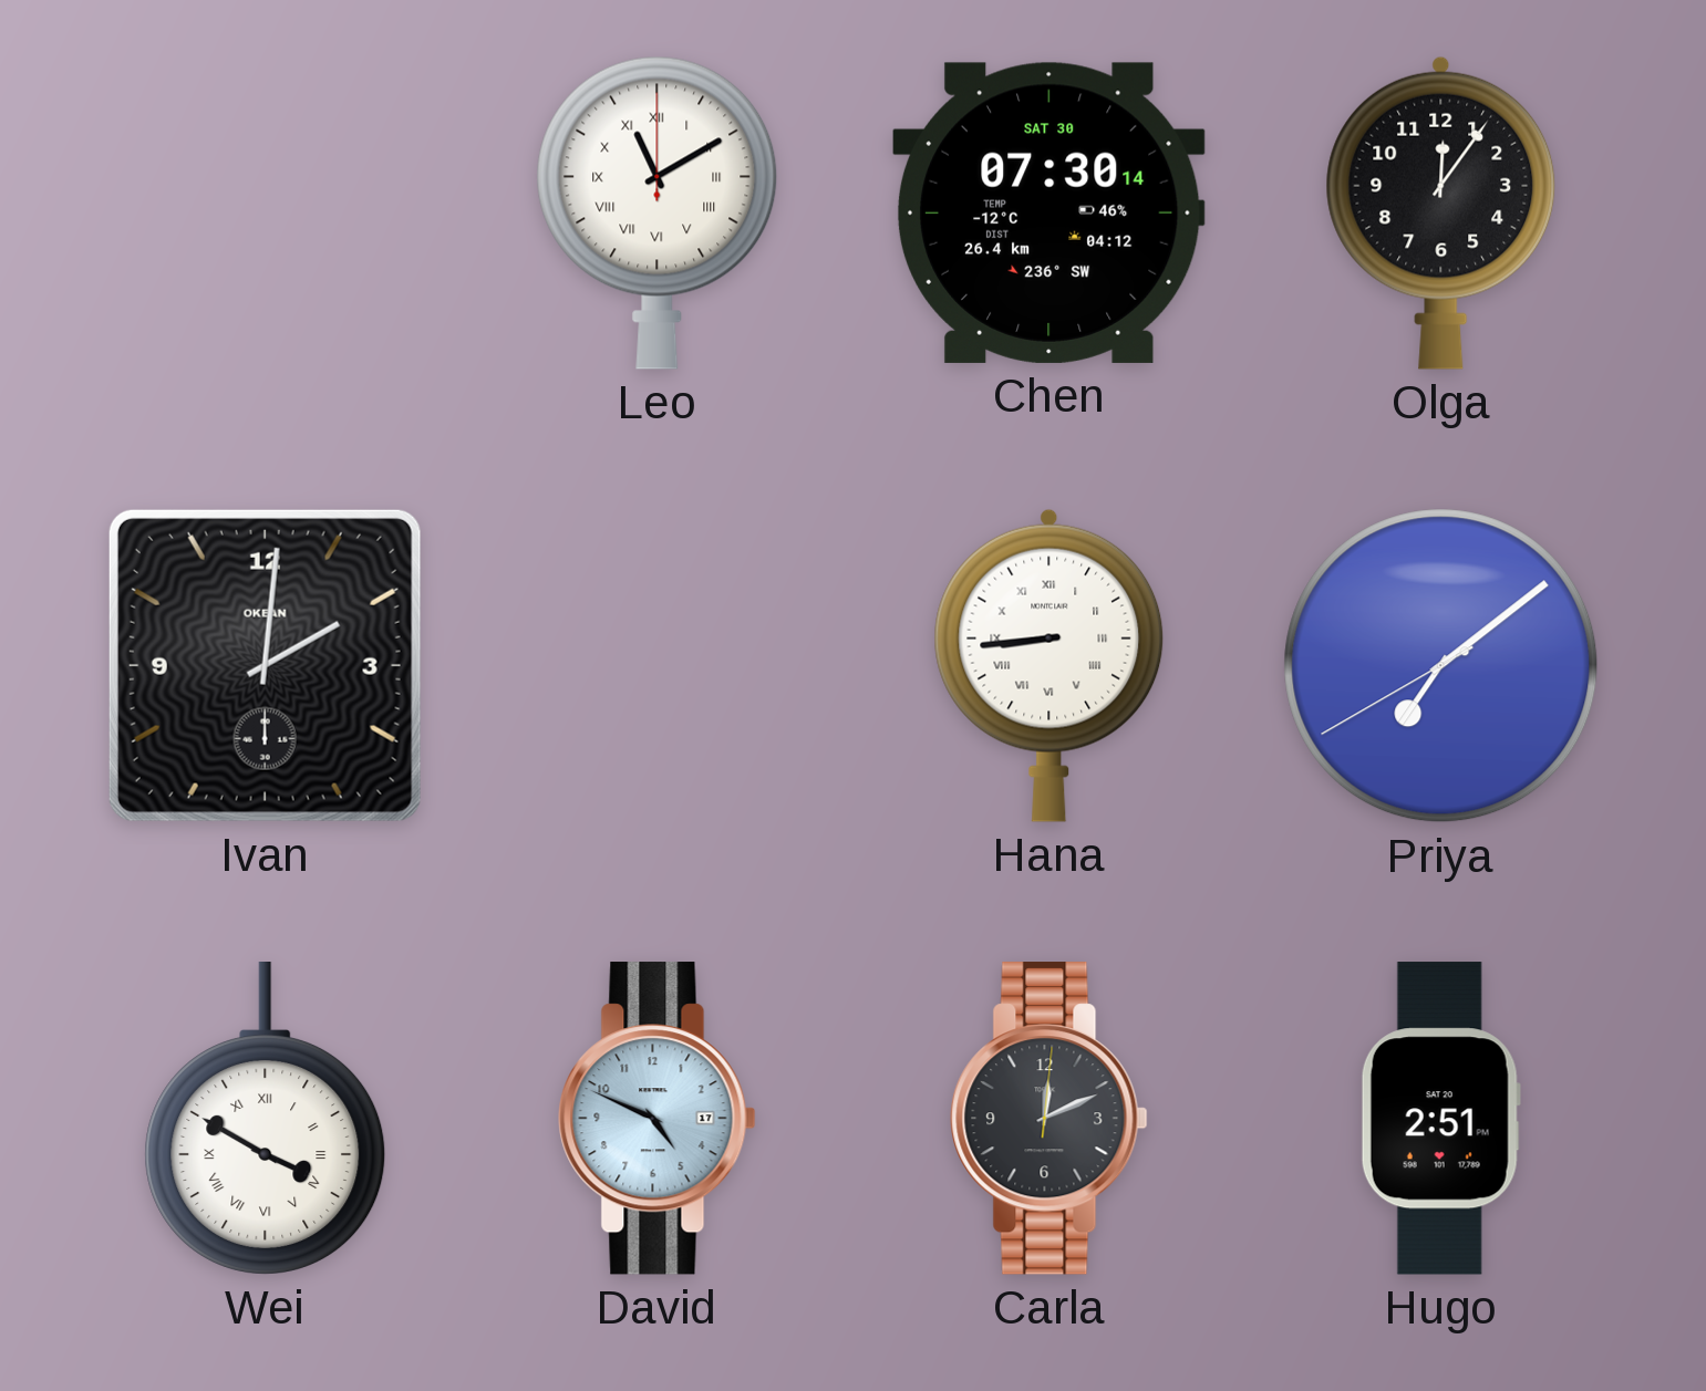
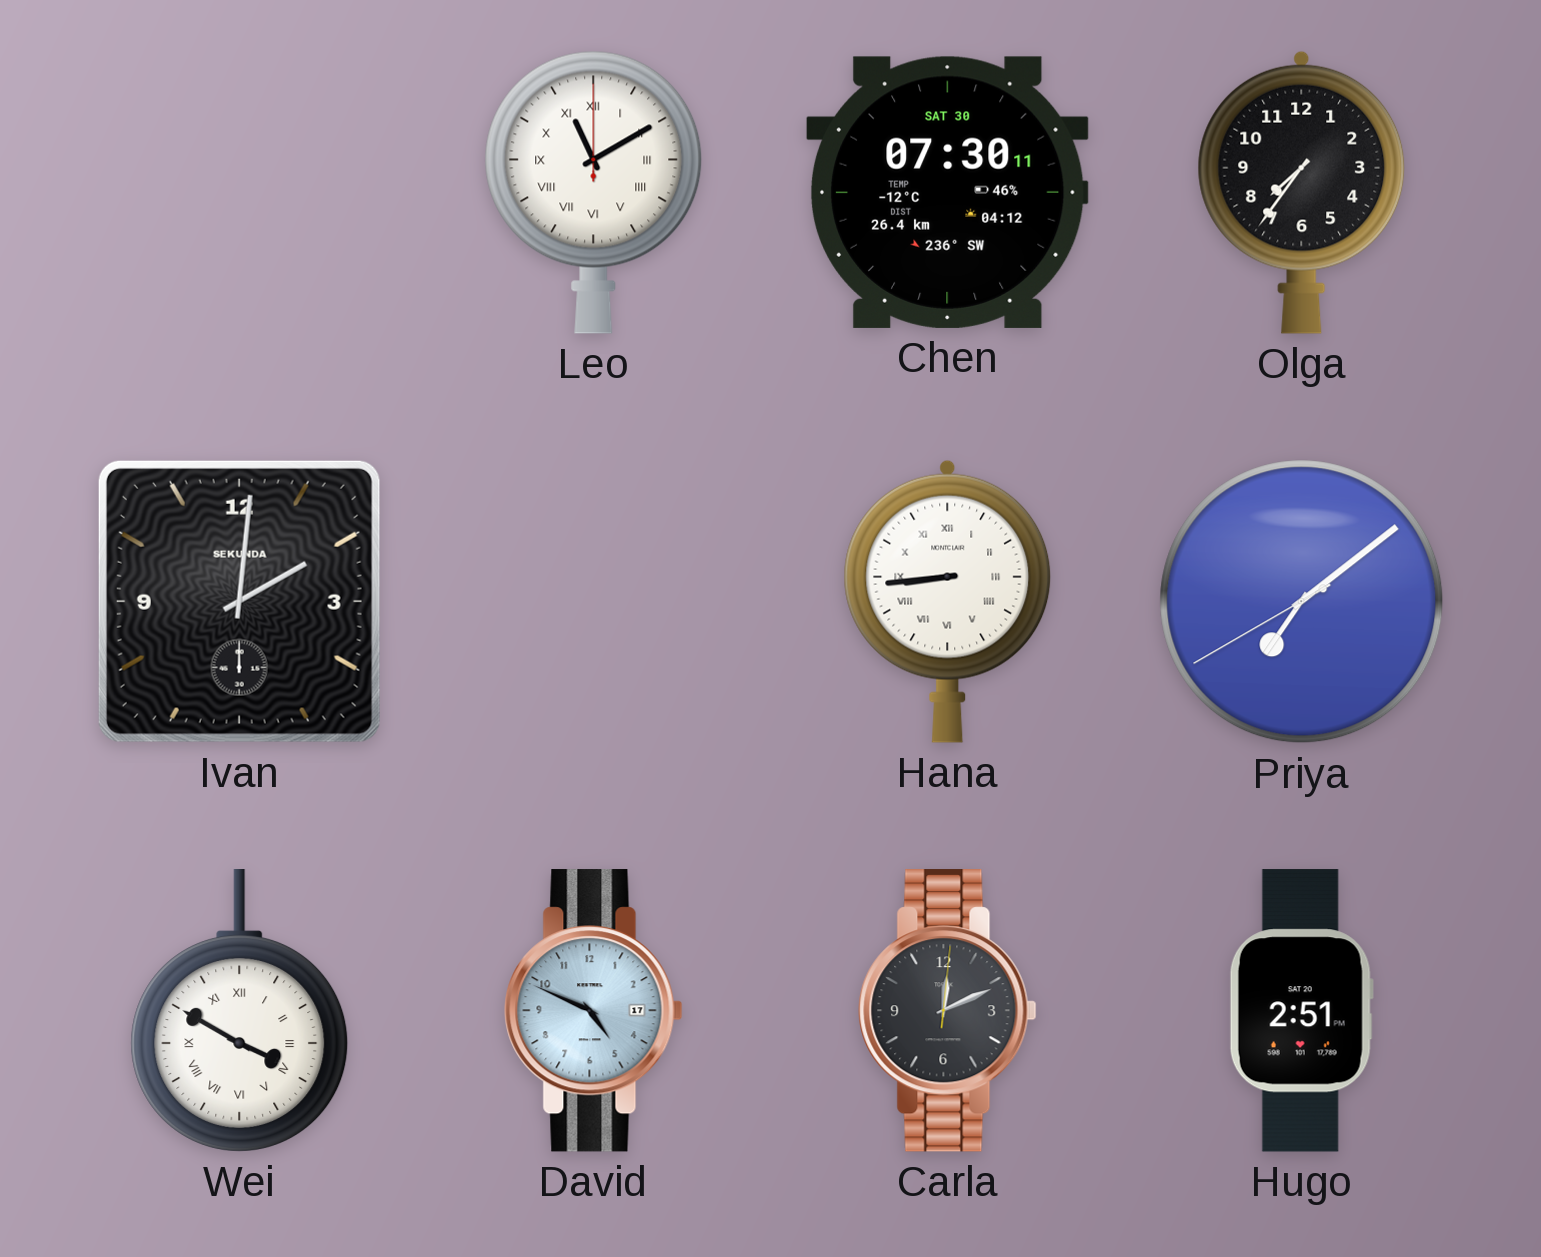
Chen: 07:30:14 -> 07:30:11
Olga: 12:06 -> 7:36
Ivan brand: OKEAN -> SEKUNDA
